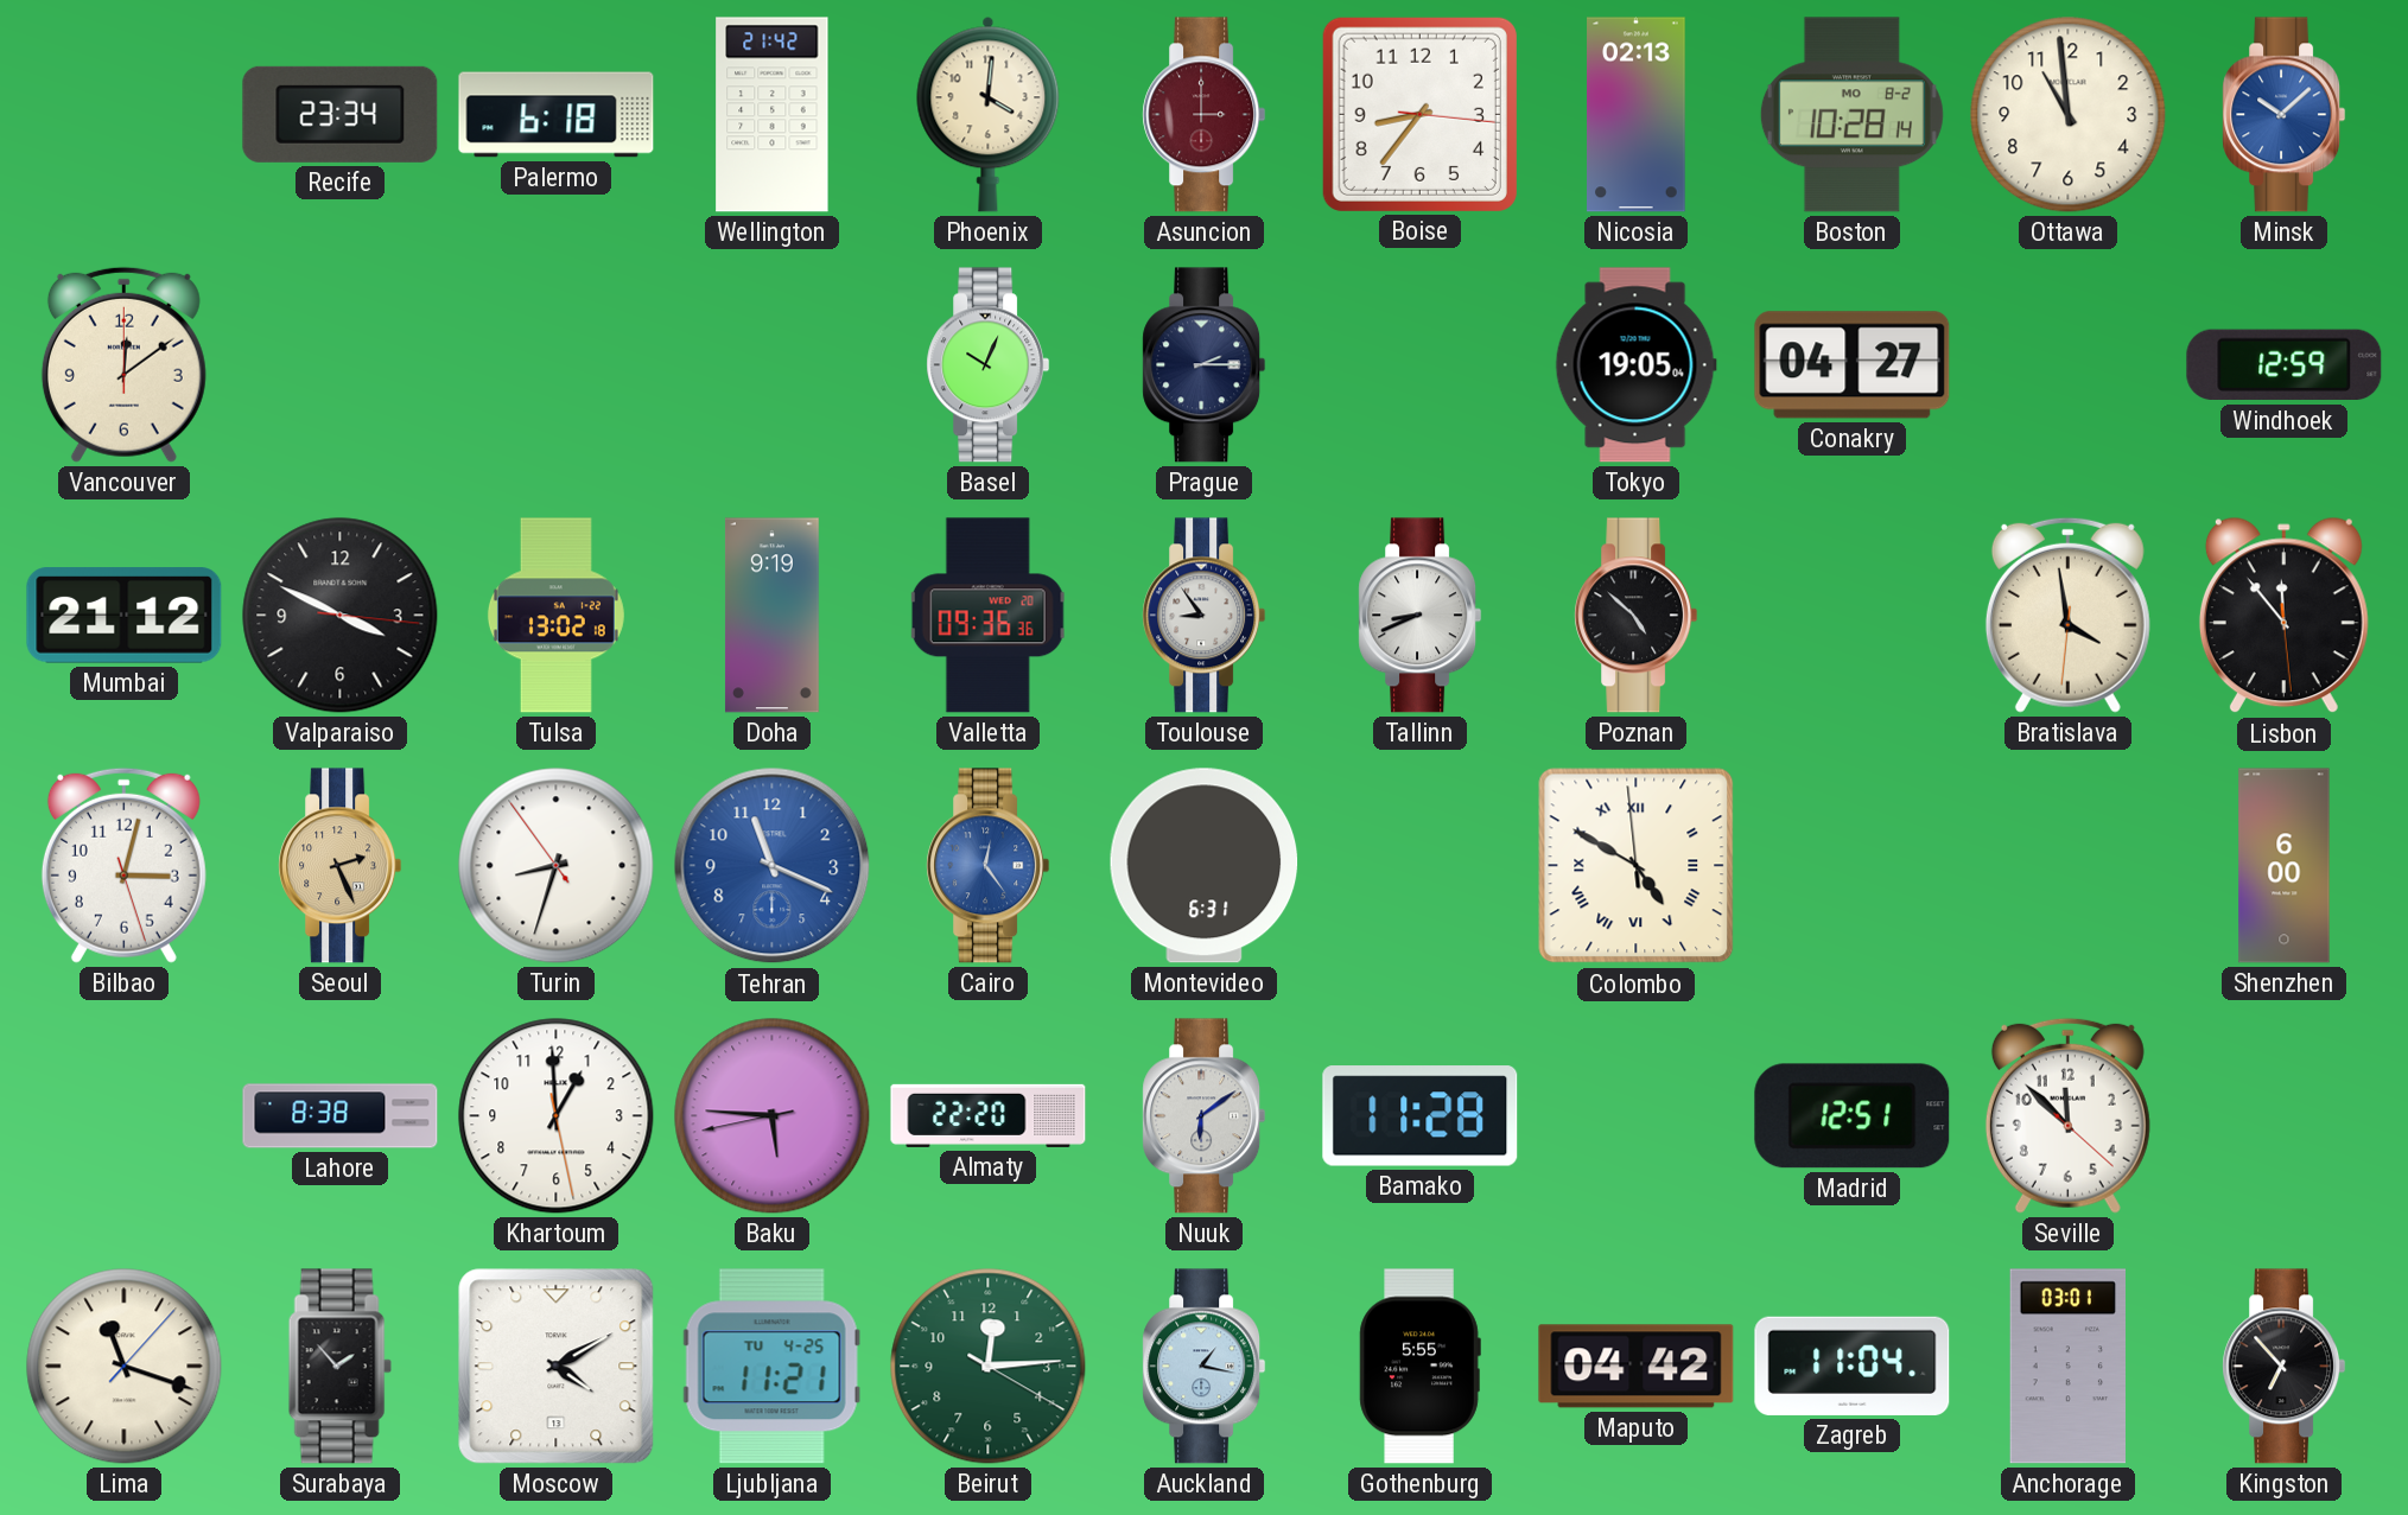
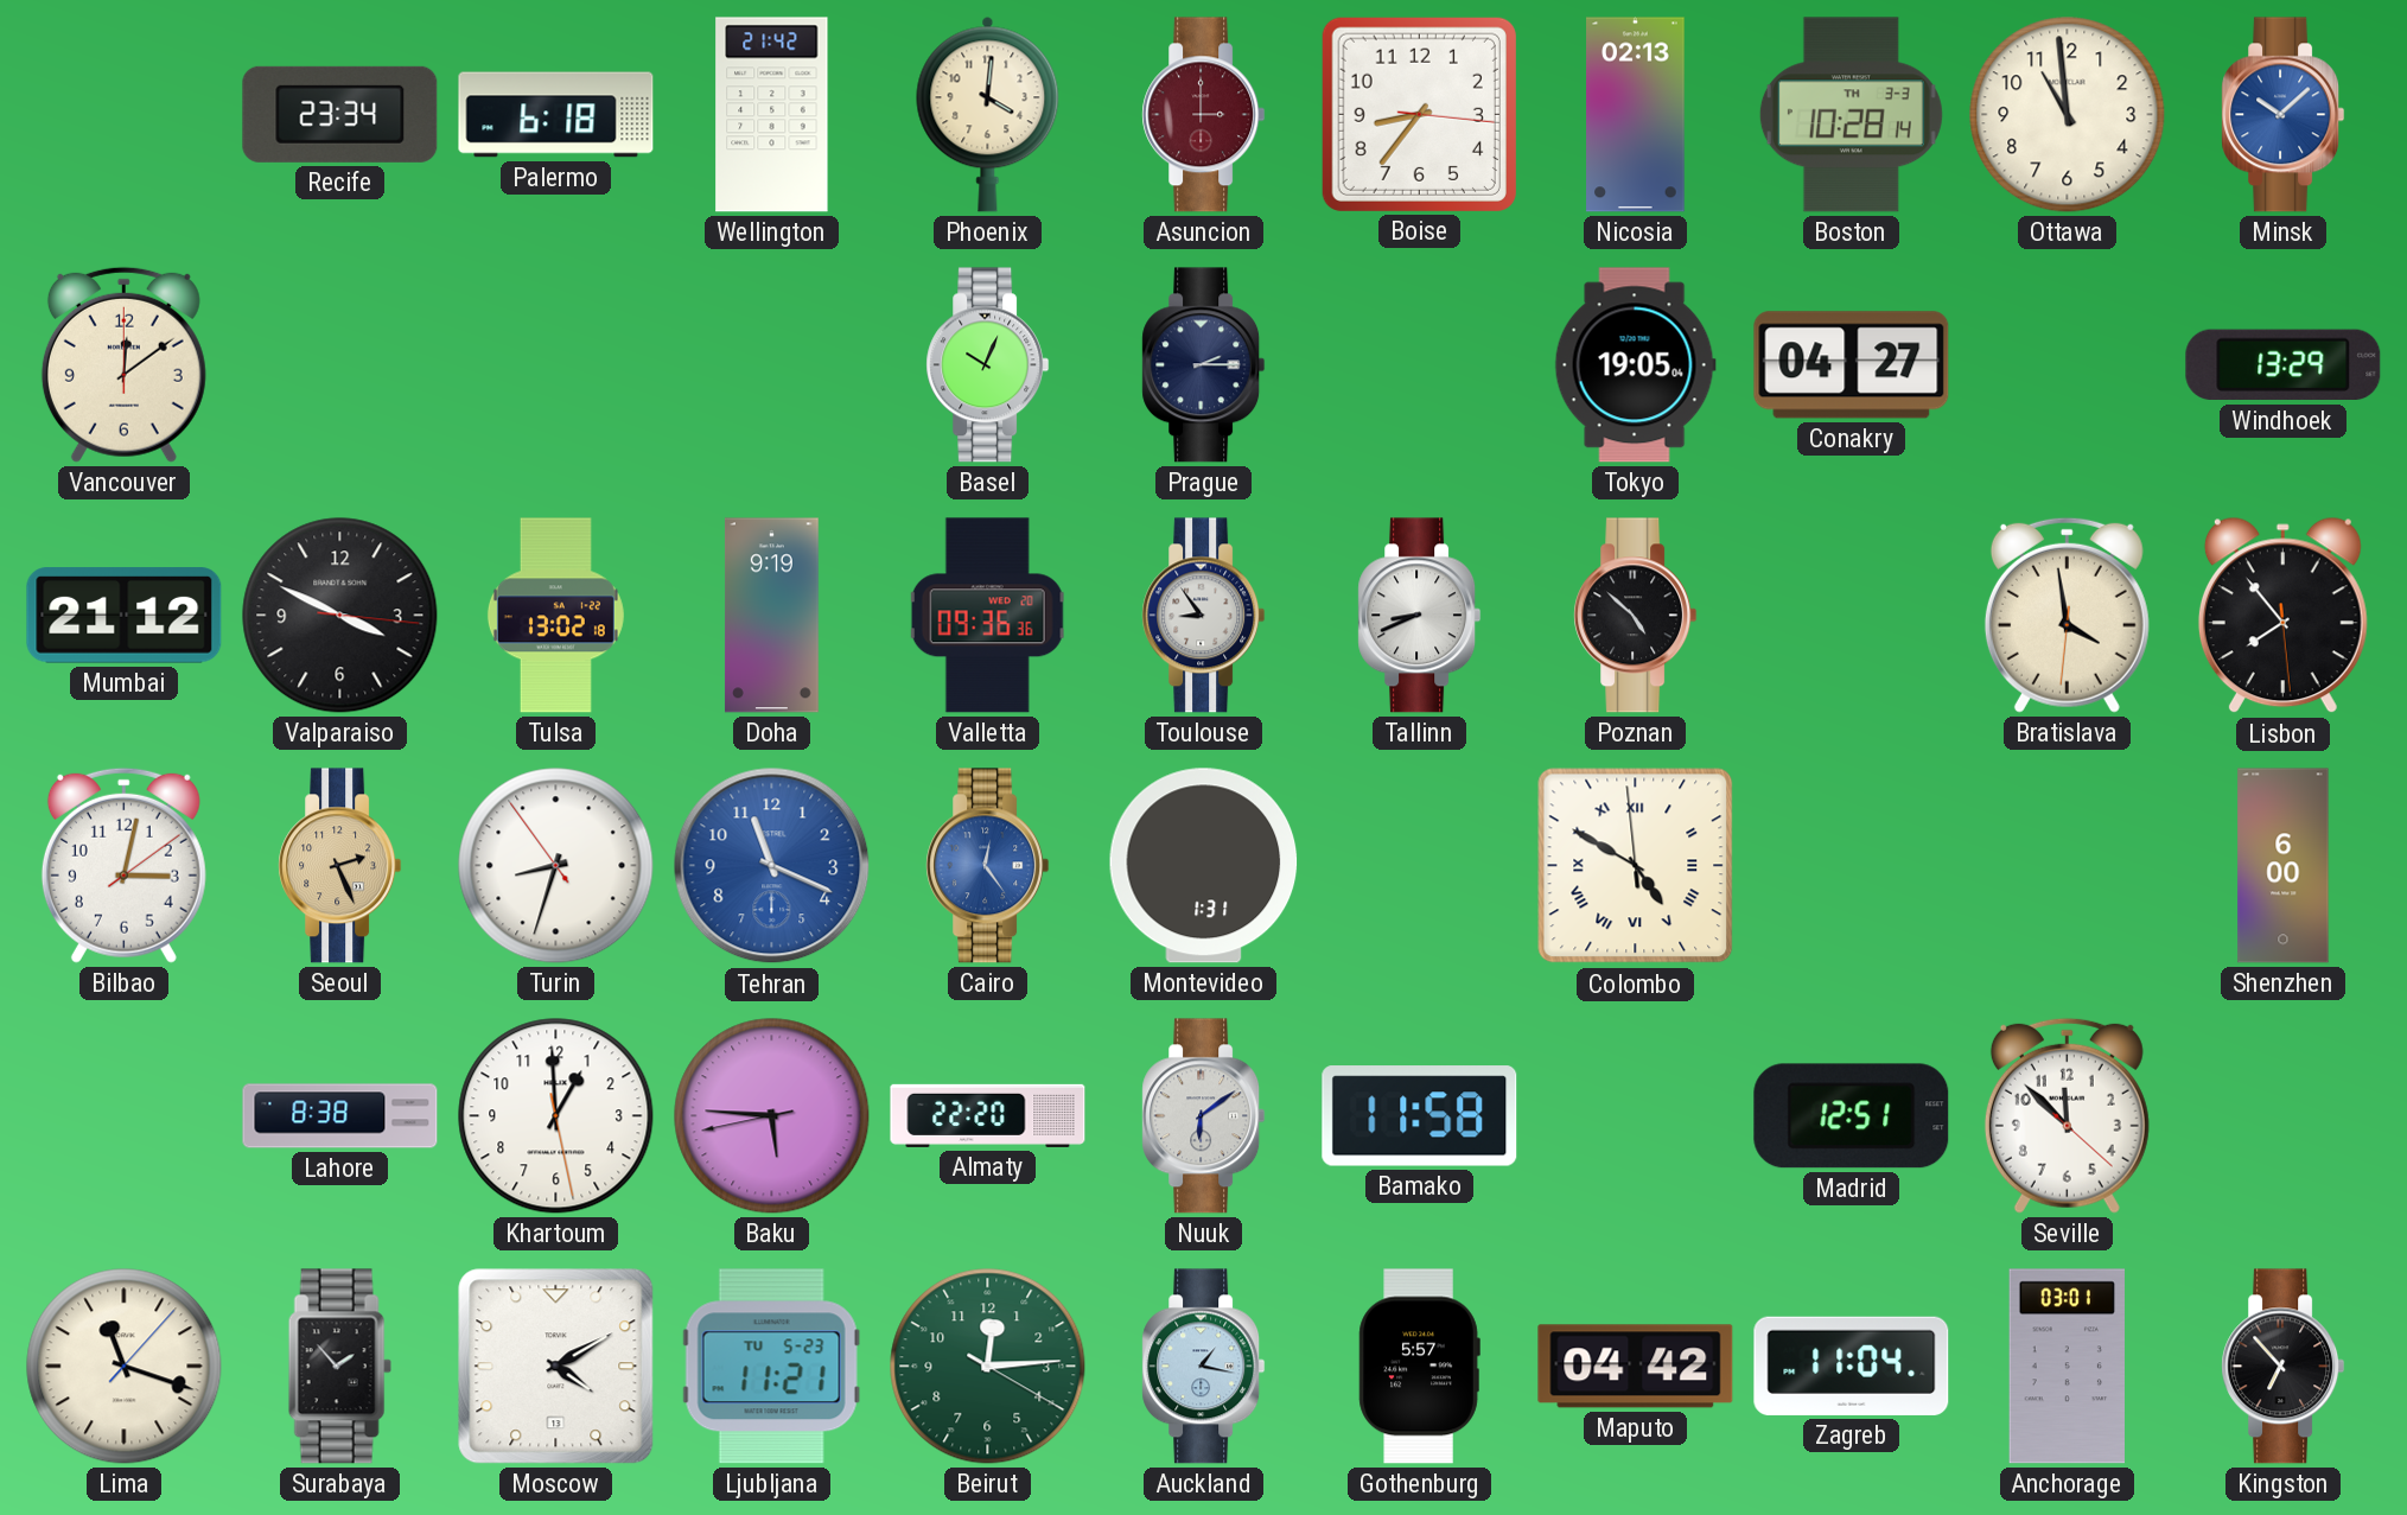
Boston date: MO 8-2 -> TH 3-3
Windhoek: 12:59 -> 13:29
Lisbon: 11:53 -> 7:53
Bilbao: 3:02:27 -> 3:02:09
Montevideo: 6:31 -> 1:31
Bamako: 11:28 -> 11:58
Ljubljana date: TU 4-25 -> TU 5-23
Gothenburg: 5:55 -> 5:57
